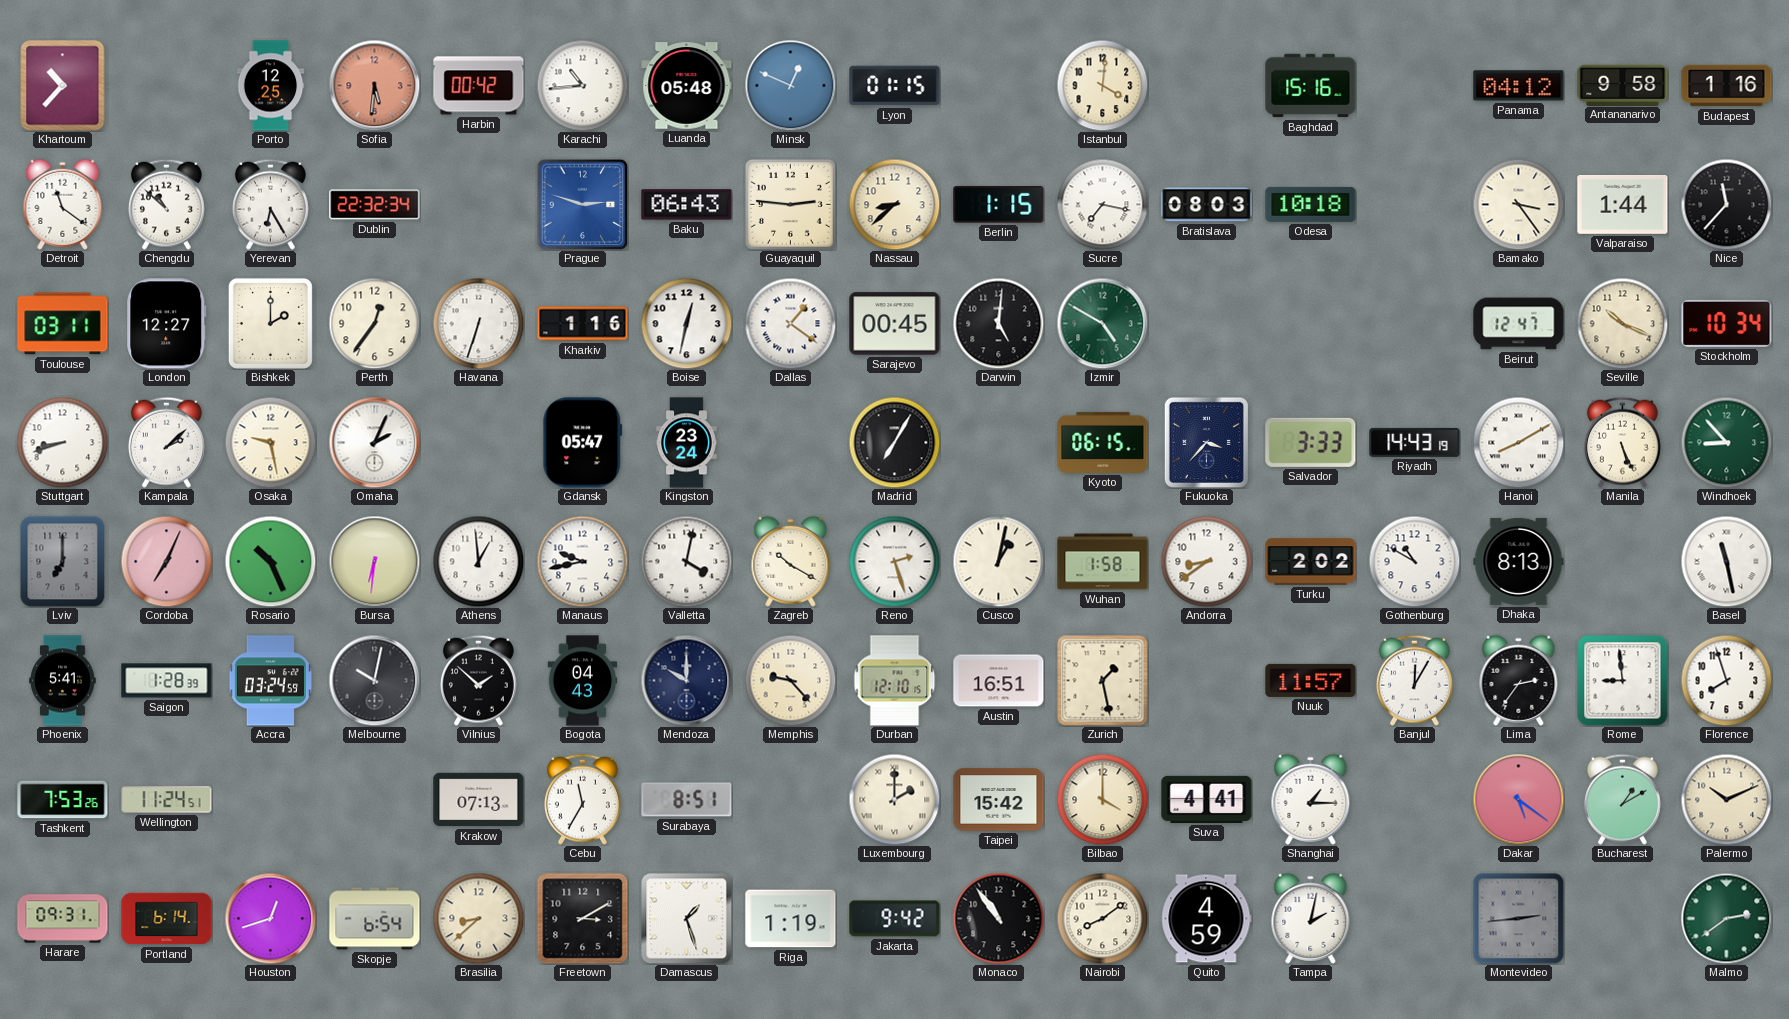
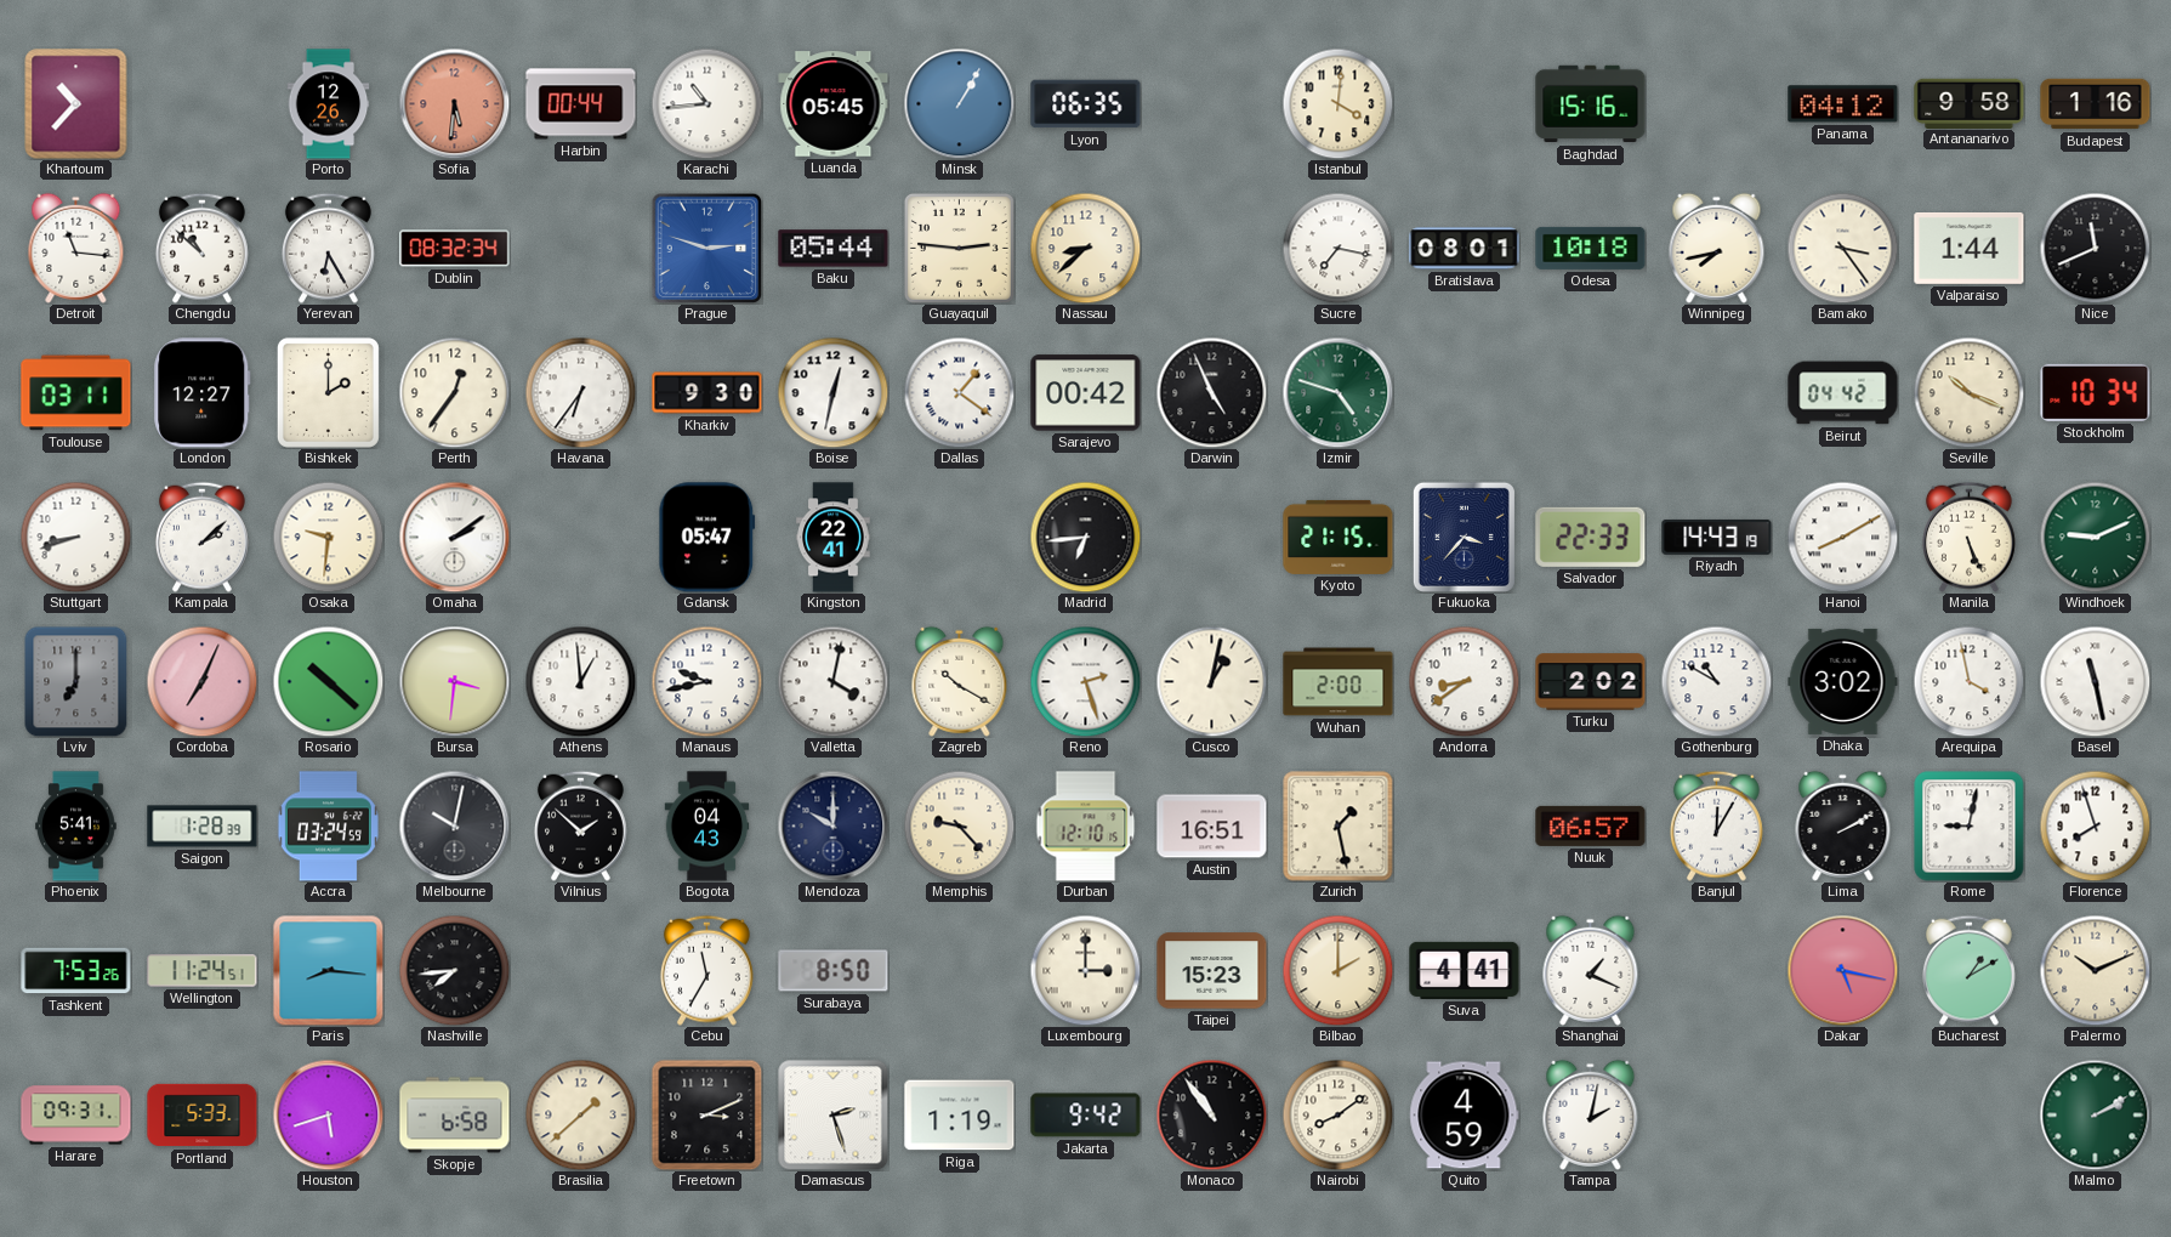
Porto: 12:25 -> 12:26
Harbin: 00:42 -> 00:44
Luanda: 05:48 -> 05:45
Minsk: 12:49 -> 1:05
Lyon: 01:15 -> 06:35
Detroit: 11:21 -> 11:16
Dublin: 22:32 -> 08:32
Baku: 06:43 -> 05:44
Berlin: 1:15 -> none
Bratislava: 08:03 -> 08:01
Winnipeg: none -> 7:43
Nice: 11:37 -> 11:41
Havana: 6:33 -> 6:36
Kharkiv: 1:16 -> 9:30
Sarajevo: 00:45 -> 00:42
Darwin: 5:01 -> 4:56
Izmir: 4:50 -> 4:48
Beirut: 12:47 -> 04:42
Osaka: 9:28 -> 9:31
Omaha: 2:04 -> 2:09
Kingston: 23:24 -> 22:41
Madrid: 7:05 -> 6:44
Kyoto: 06:15 -> 21:15
Salvador: 3:33 -> 22:33
Windhoek: 8:53 -> 9:11
Rosario: 10:26 -> 10:22
Bursa: 6:31 -> 3:31
Wuhan: 1:58 -> 2:00
Dhaka: 8:13 -> 3:02
Arequipa: none -> 3:58
Nuuk: 11:57 -> 06:57
Lima: 2:36 -> 2:10
Rome: 8:59 -> 9:02
Paris: none -> 8:16
Nashville: none -> 7:44
Krakow: 07:13 -> none
Surabaya: 8:51 -> 8:50
Luxembourg: 2:00 -> 3:00
Taipei: 15:42 -> 15:23
Bilbao: 4:00 -> 2:00
Shanghai: 1:15 -> 1:19
Dakar: 5:21 -> 5:17
Portland: 6:14 -> 5:33
Houston: 12:42 -> 5:42
Skopje: 6:54 -> 6:58
Brasilia: 8:38 -> 1:38
Freetown: 3:10 -> 3:11
Damascus: 1:27 -> 2:27
Montevideo: 2:44 -> none
Malmo: 2:39 -> 2:10
